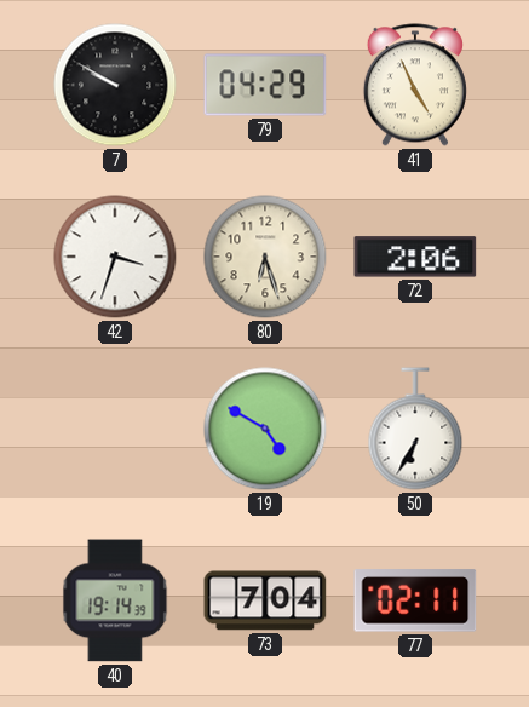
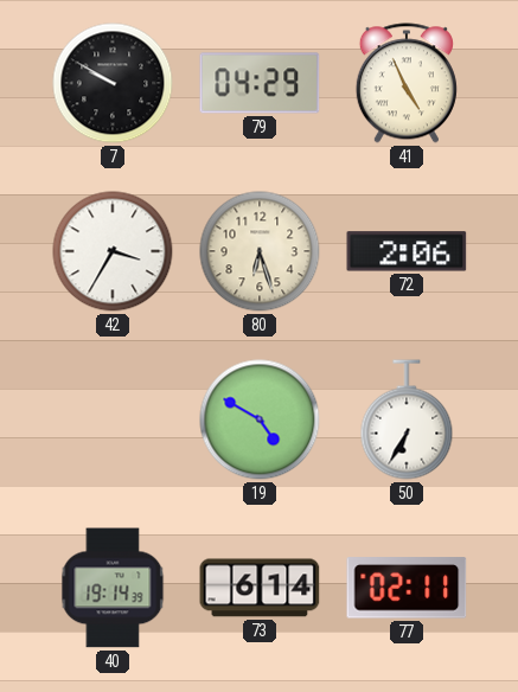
42: 3:33 -> 3:35
73: 7:04 -> 6:14
